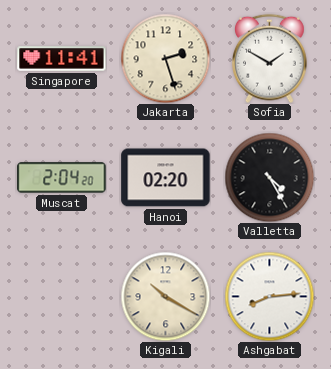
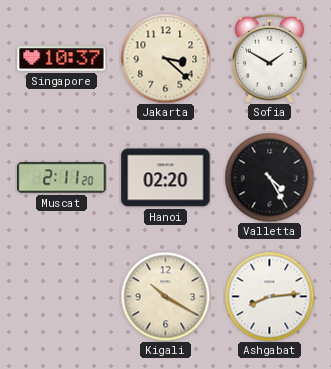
Singapore: 11:41 -> 10:37
Jakarta: 2:27 -> 3:22
Muscat: 2:04 -> 2:11
